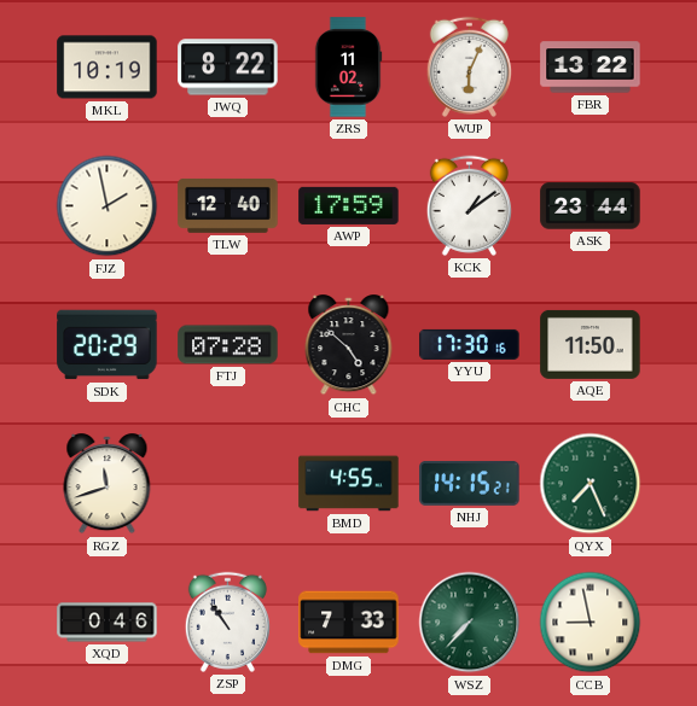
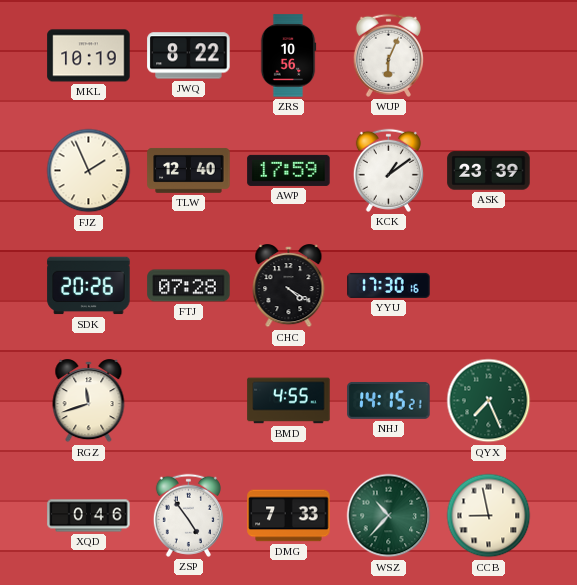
ZRS: 11:02 -> 10:56
FBR: 13:22 -> none
FJZ: 1:58 -> 1:56
ASK: 23:44 -> 23:39
SDK: 20:29 -> 20:26
CHC: 4:52 -> 4:20
AQE: 11:50 -> none
ZSP: 10:54 -> 4:54
WSZ: 7:37 -> 10:37
